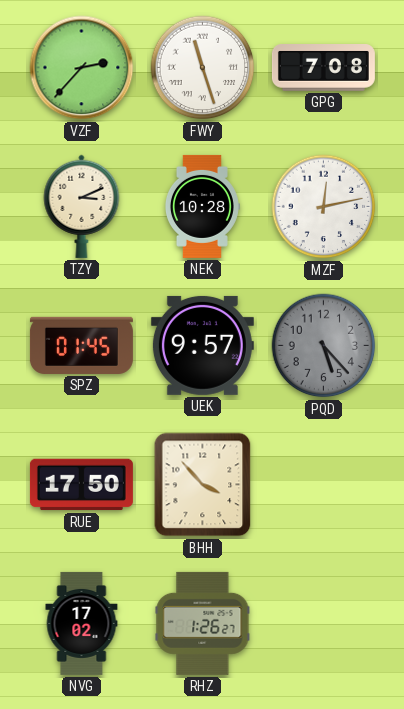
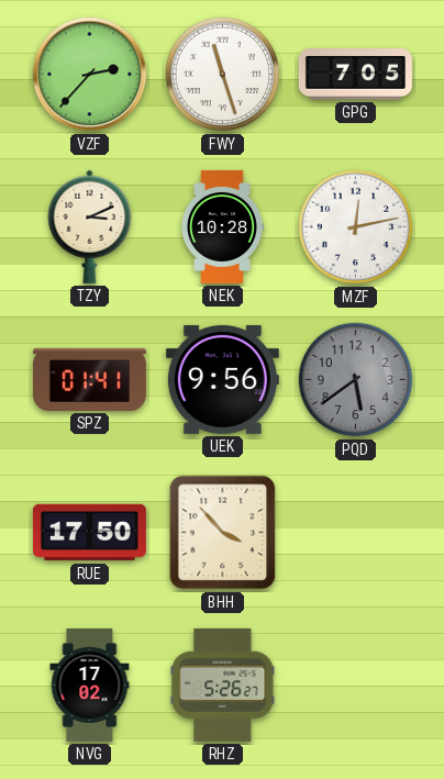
GPG: 7:08 -> 7:05
SPZ: 01:45 -> 01:41
UEK: 9:57 -> 9:56
PQD: 5:23 -> 5:39
RHZ: 1:26 -> 5:26
